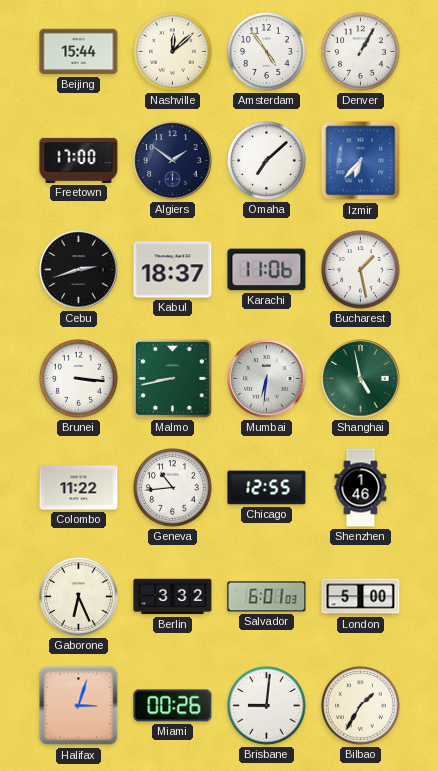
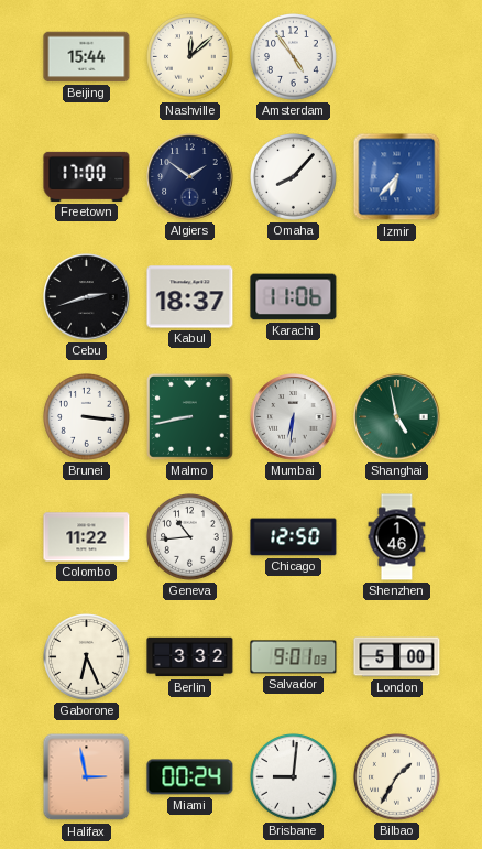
Denver: 1:05 -> none
Omaha: 7:08 -> 8:07
Bucharest: 1:28 -> none
Chicago: 12:55 -> 12:50
Salvador: 6:01 -> 9:01
Halifax: 3:03 -> 2:58
Miami: 00:26 -> 00:24
